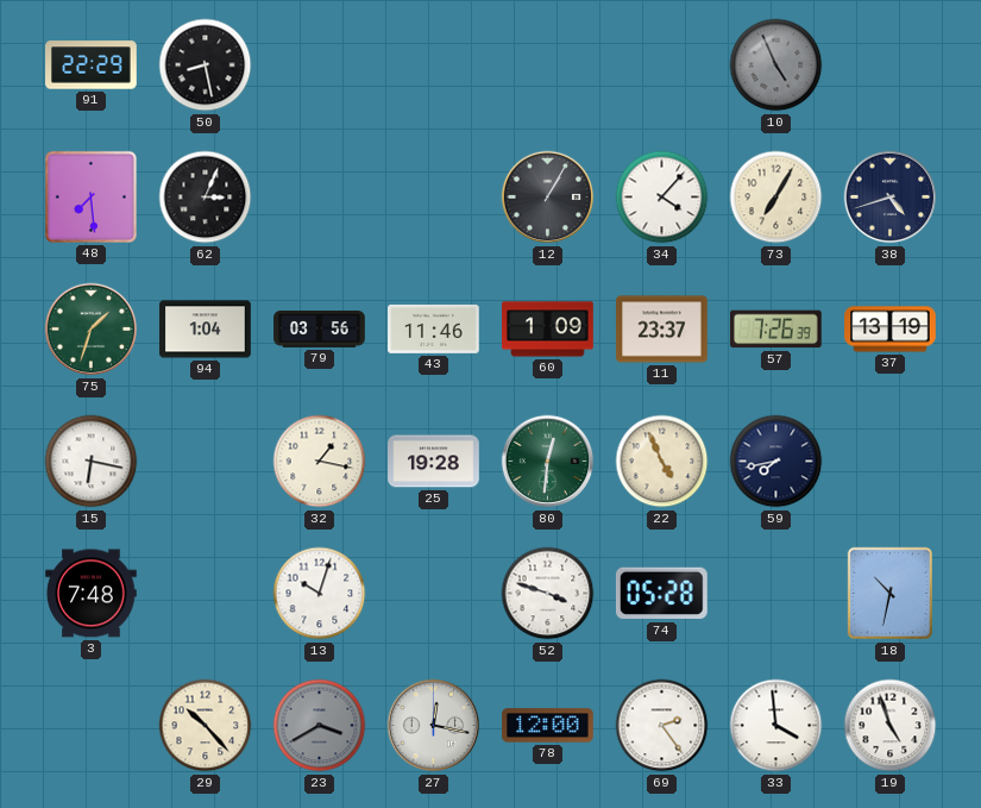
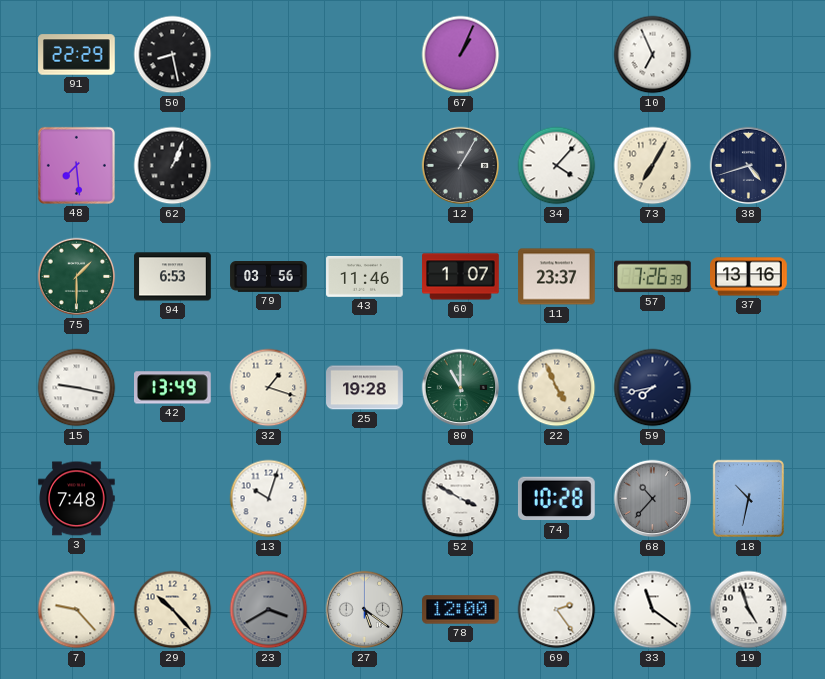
67: none -> 1:04
10: 4:56 -> 6:56
10 dial: grey -> white
62: 3:04 -> 1:04
75: 1:33 -> 1:30
94: 1:04 -> 6:53
60: 1:09 -> 1:07
37: 13:19 -> 13:16
15: 6:17 -> 9:17
42: none -> 13:49
32: 1:17 -> 1:18
80: 12:31 -> 11:00
52: 3:48 -> 3:50
74: 05:28 -> 10:28
68: none -> 10:37
7: none -> 9:23
27: 12:17 -> 5:21
33: 3:59 -> 11:21
